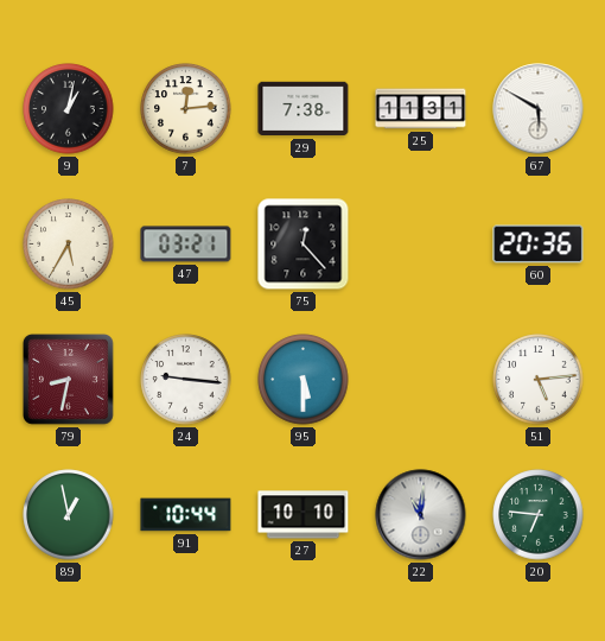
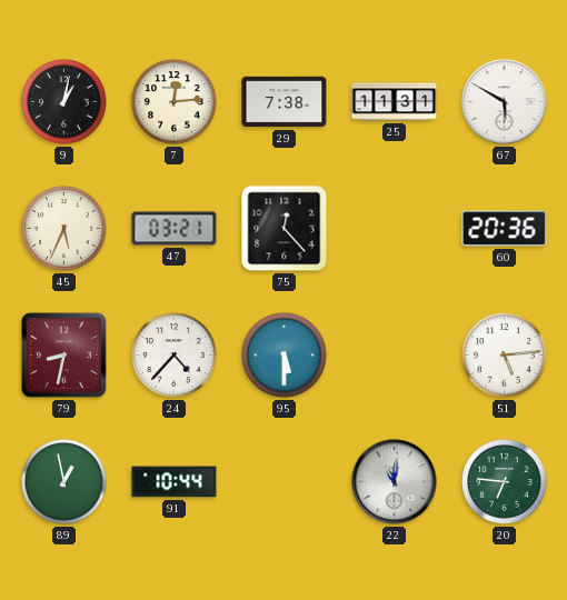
45: 5:35 -> 5:34
24: 9:16 -> 4:37
27: 10:10 -> none
